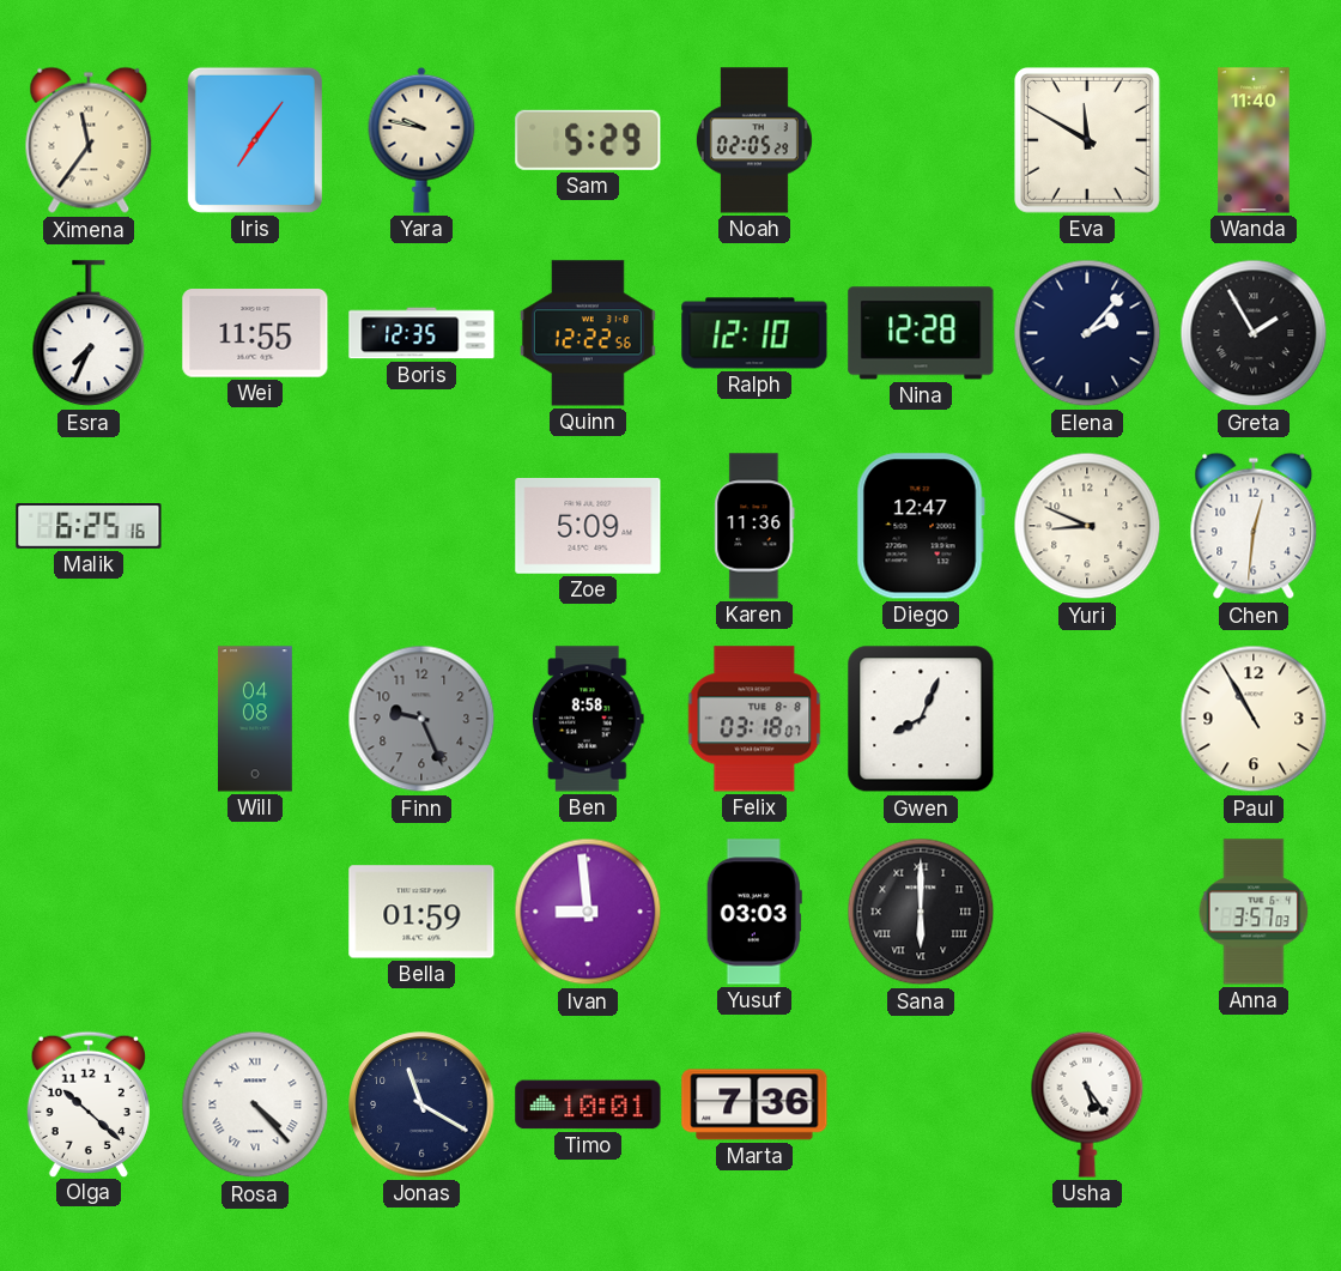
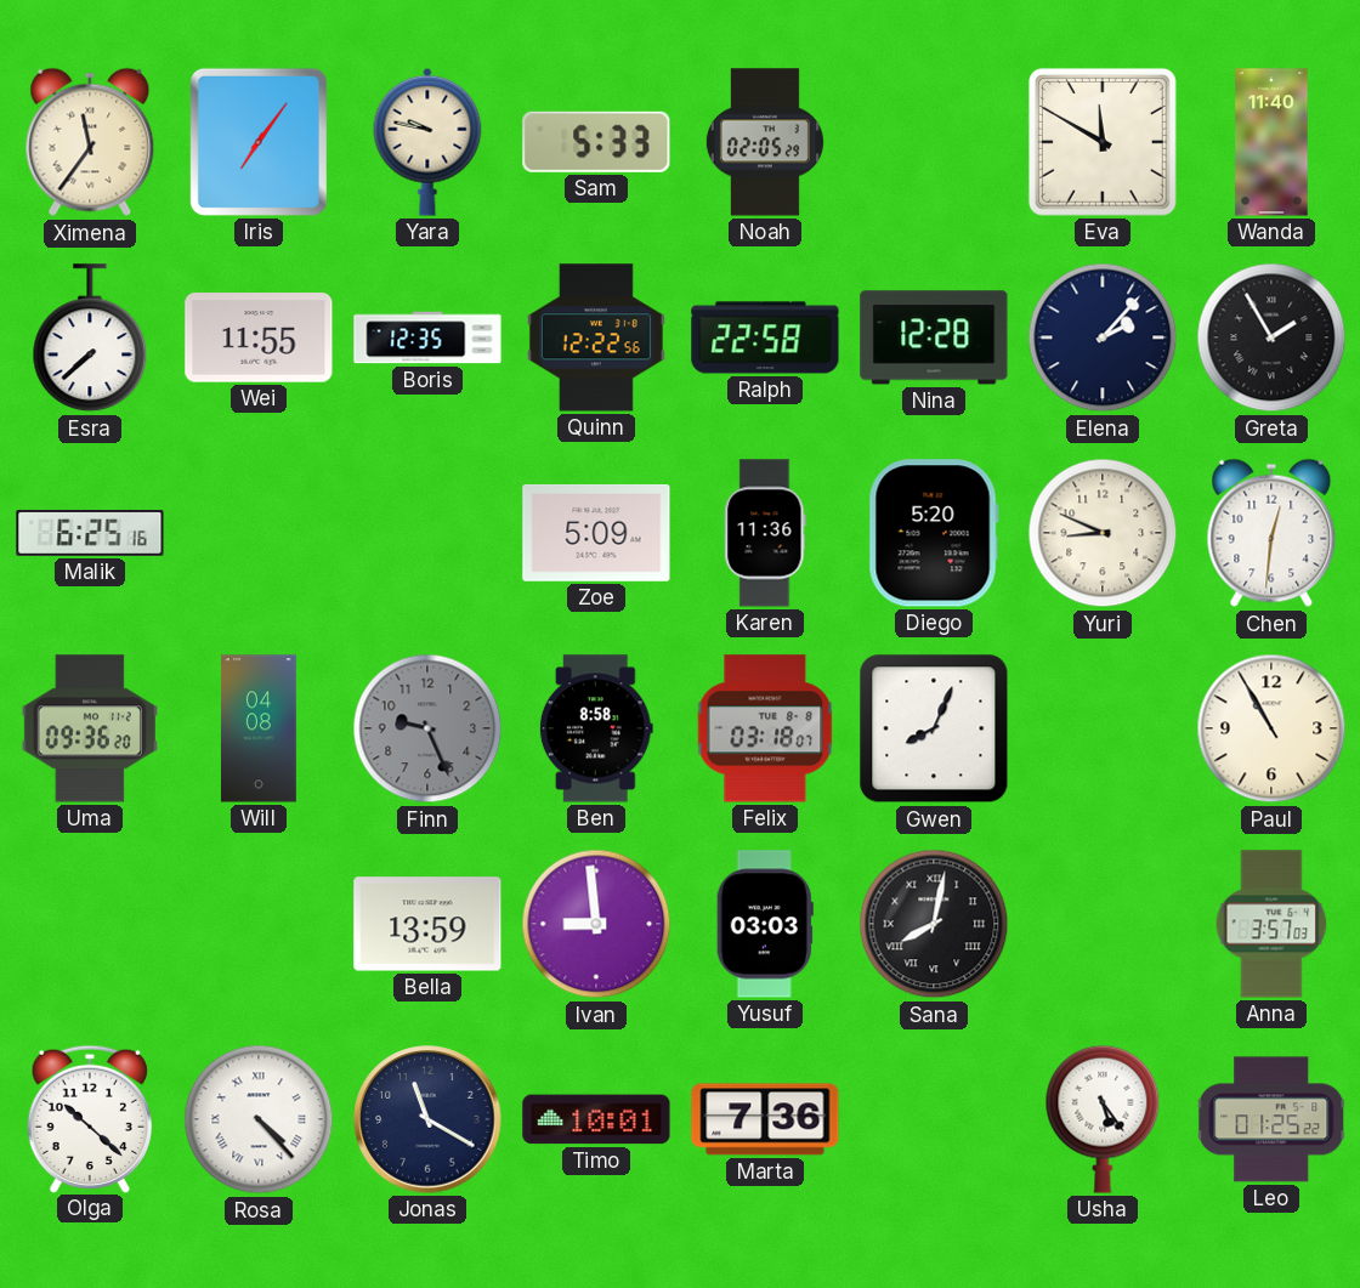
Sam: 5:29 -> 5:33
Esra: 7:34 -> 7:38
Ralph: 12:10 -> 22:58
Diego: 12:47 -> 5:20
Uma: none -> 09:36
Bella: 01:59 -> 13:59
Sana: 6:00 -> 8:02
Leo: none -> 01:25
